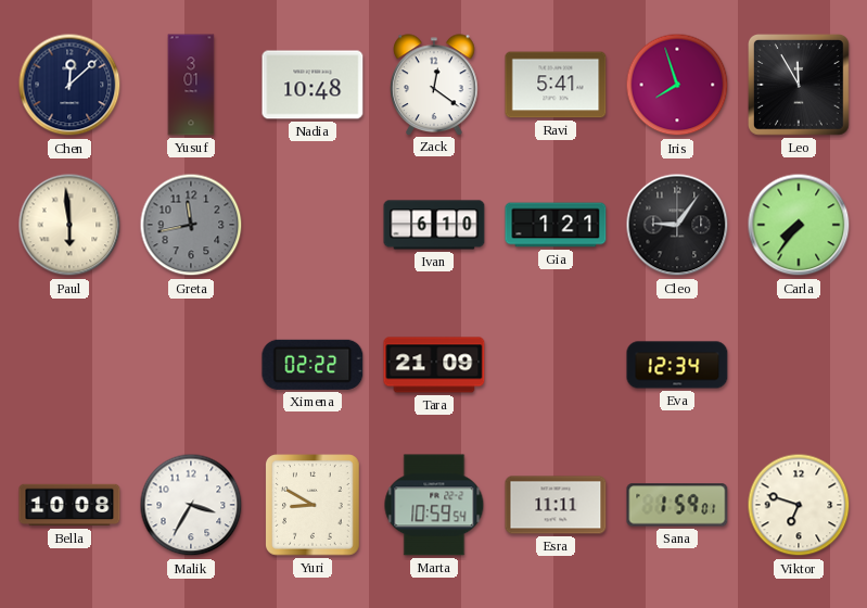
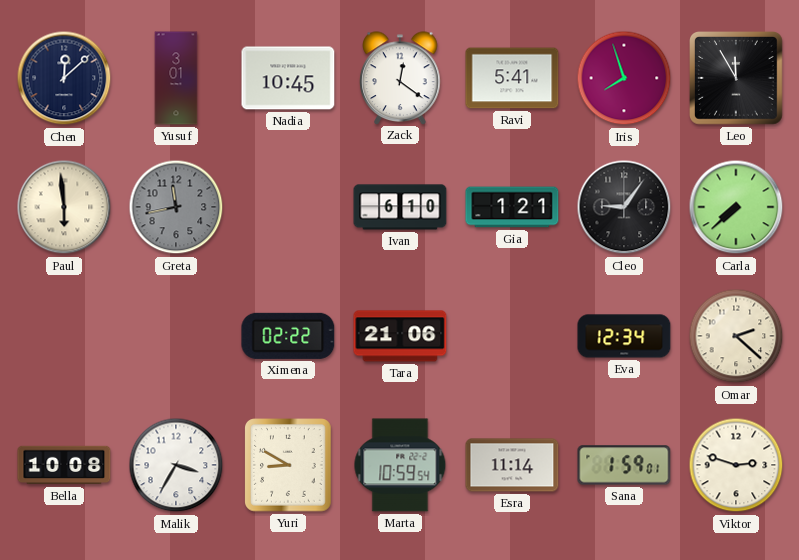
Nadia: 10:48 -> 10:45
Carla: 7:36 -> 7:38
Tara: 21:09 -> 21:06
Omar: none -> 2:22
Esra: 11:11 -> 11:14
Viktor: 6:48 -> 2:48
